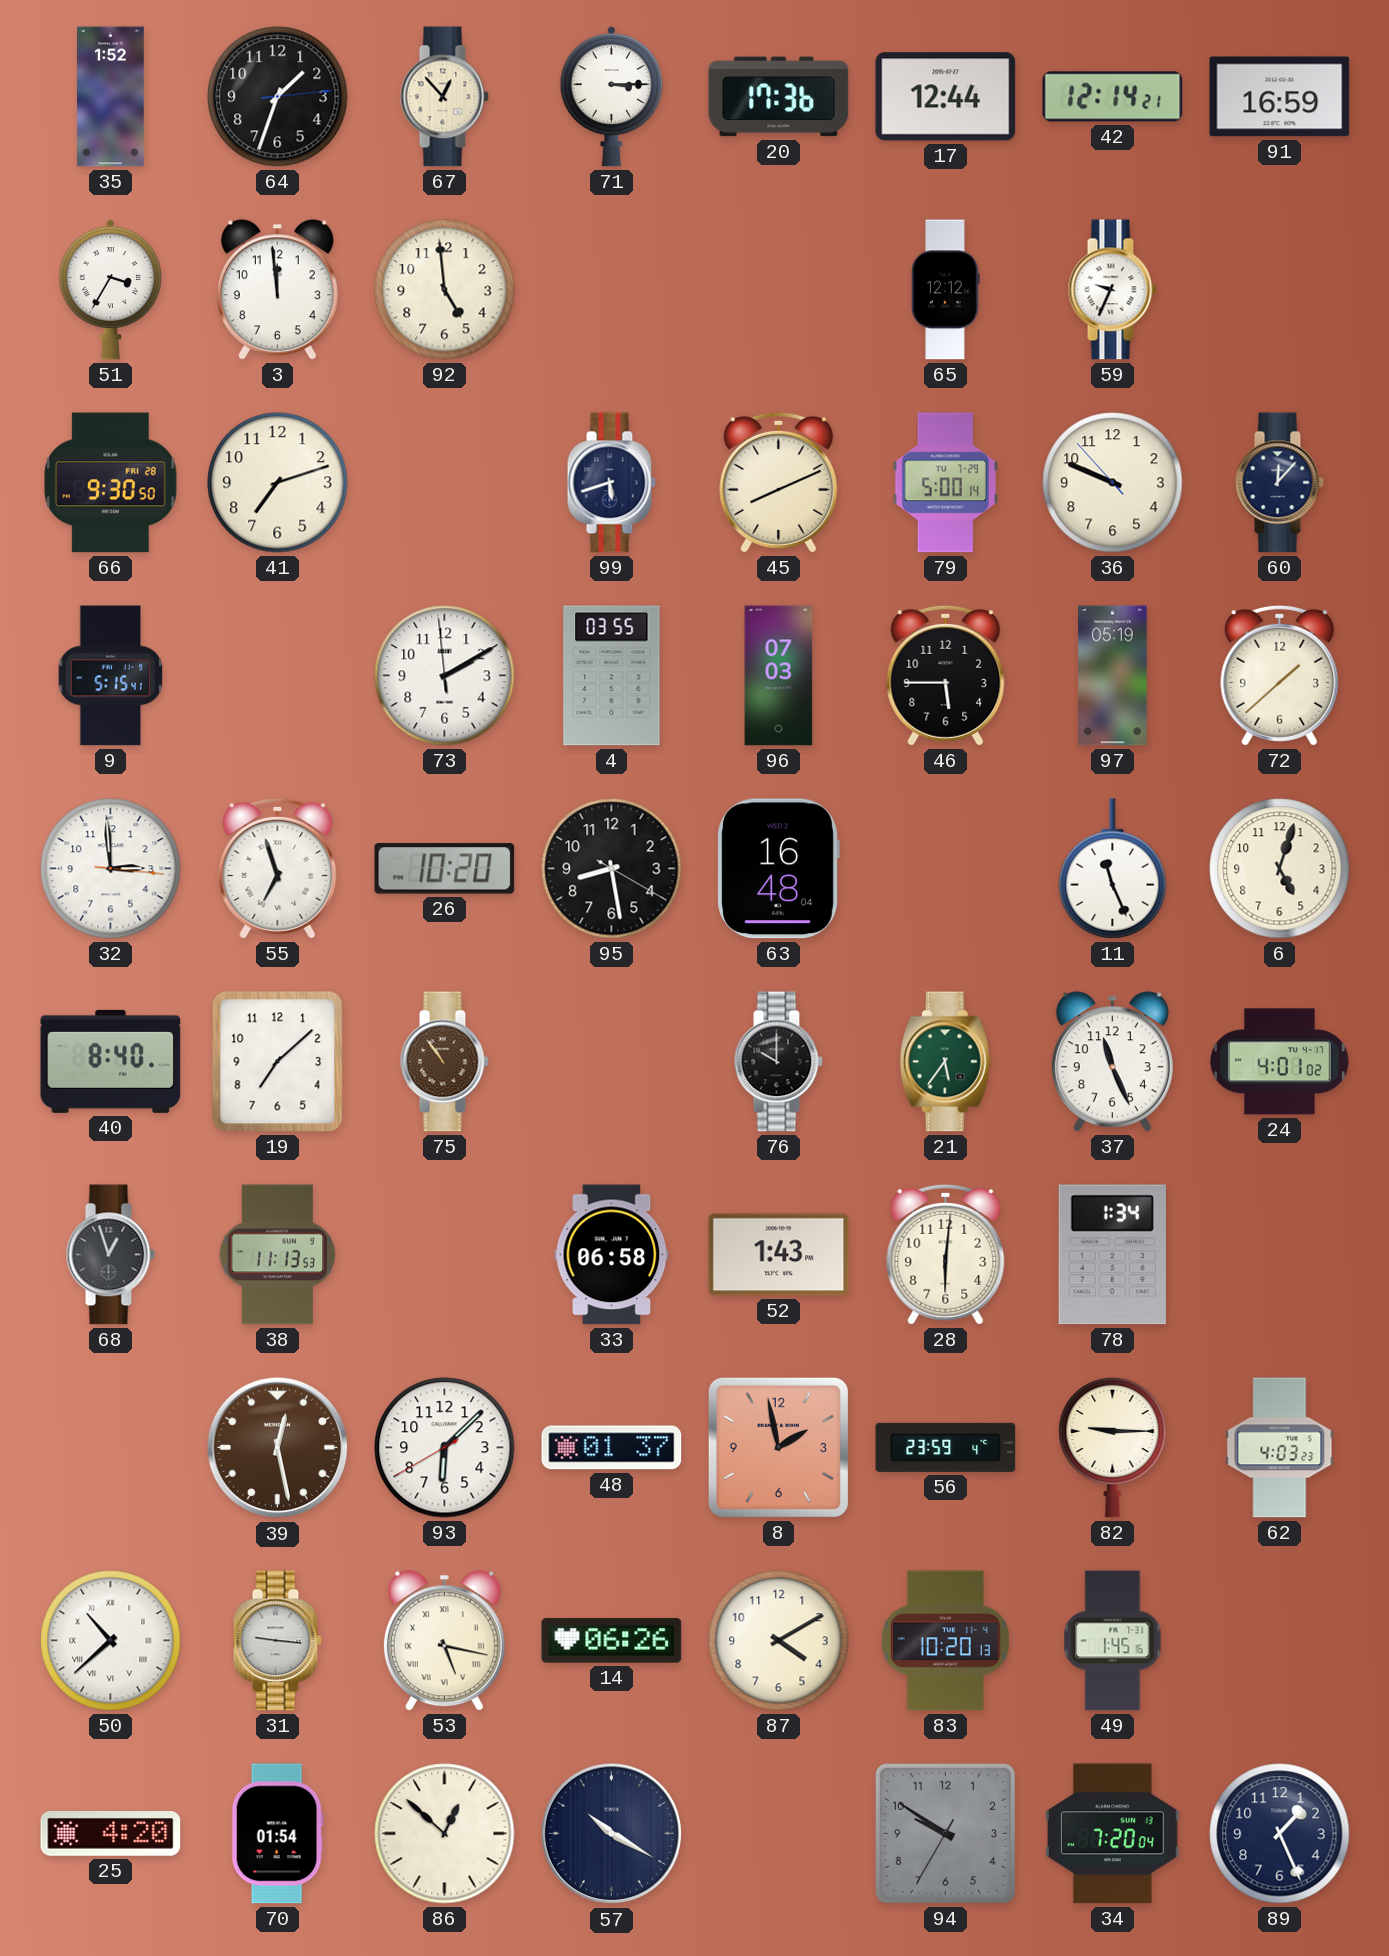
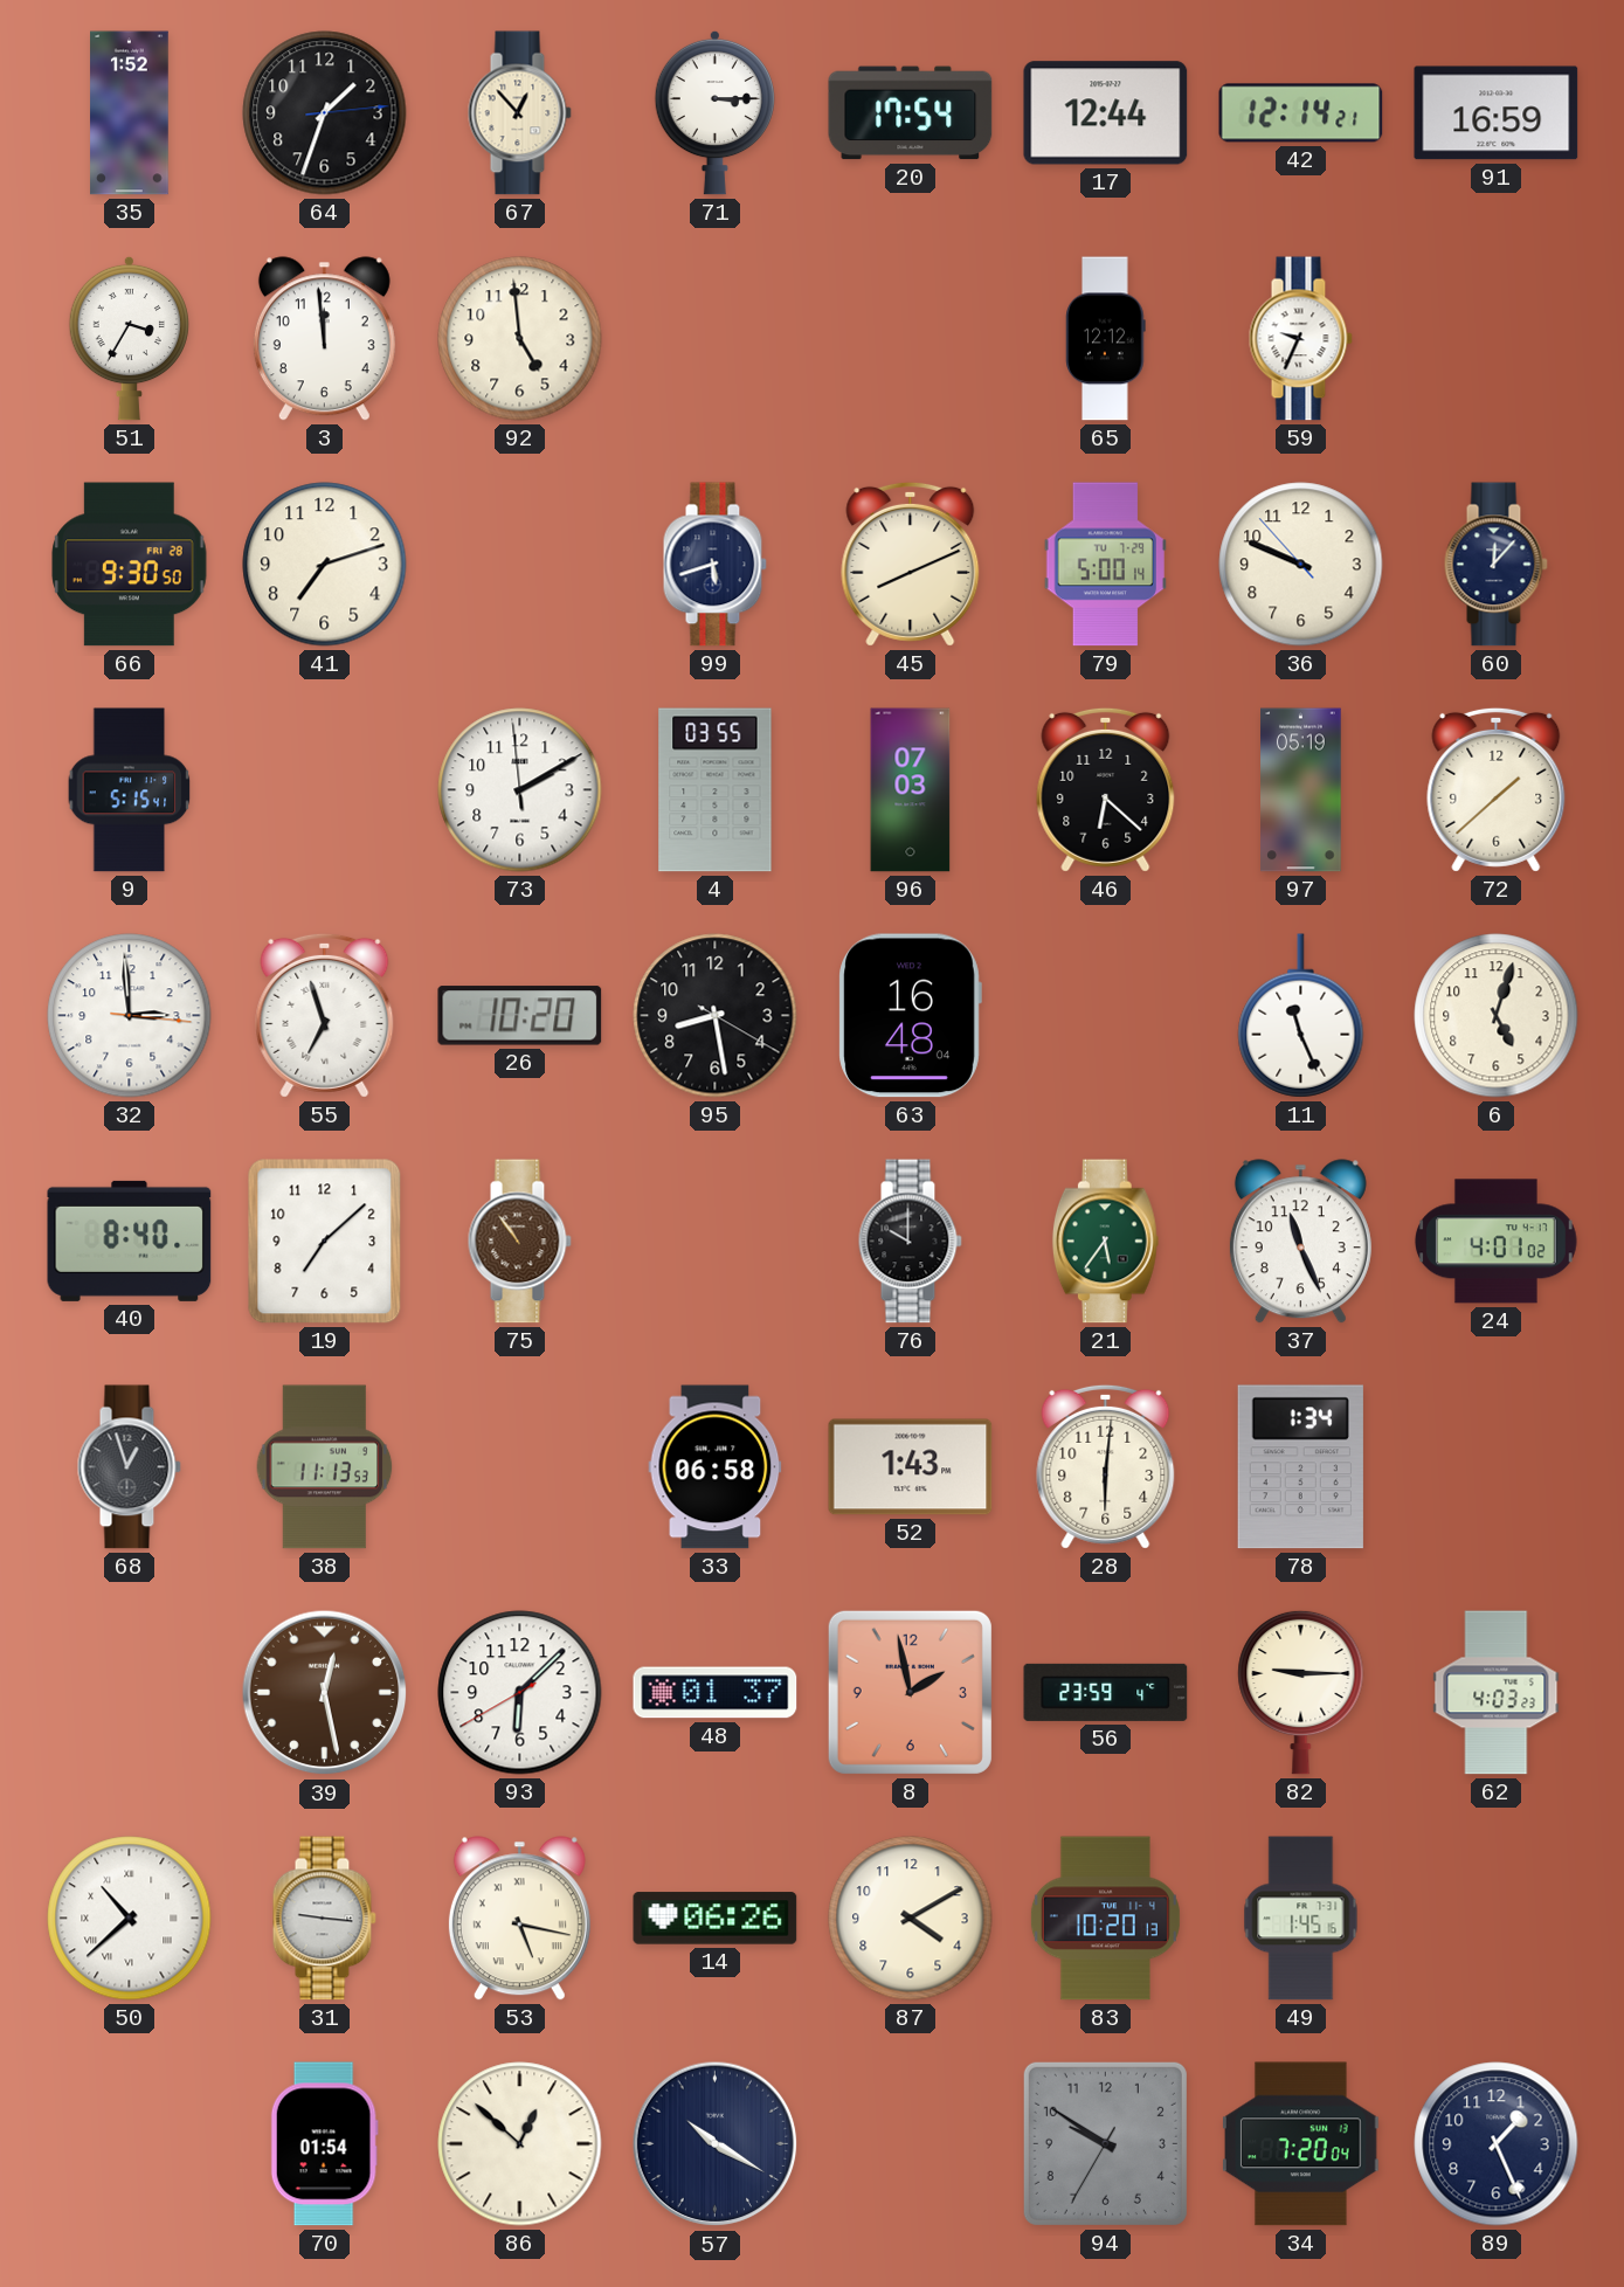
20: 17:36 -> 17:54
46: 5:45 -> 6:22
25: 4:20 -> none
